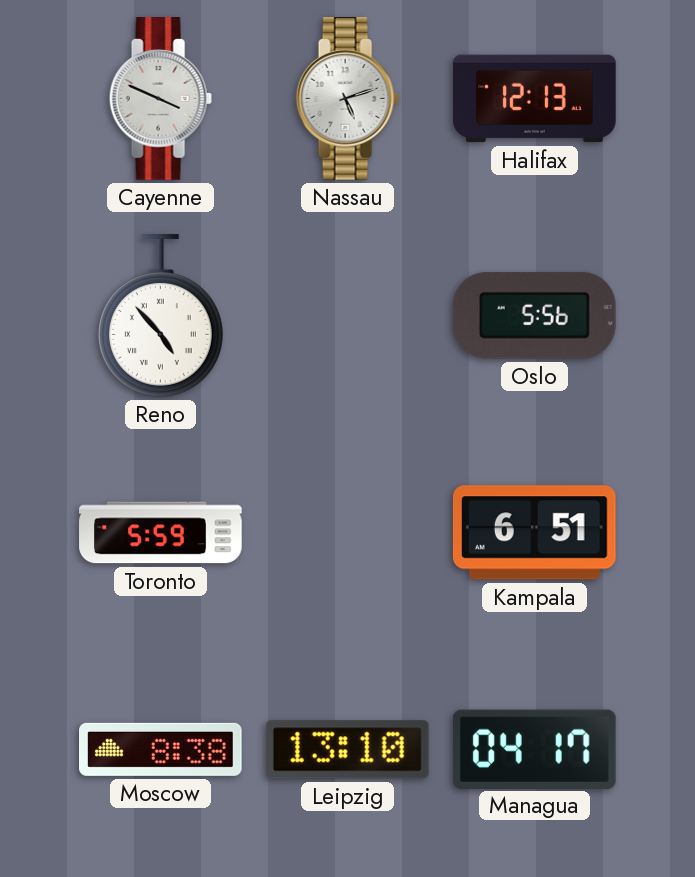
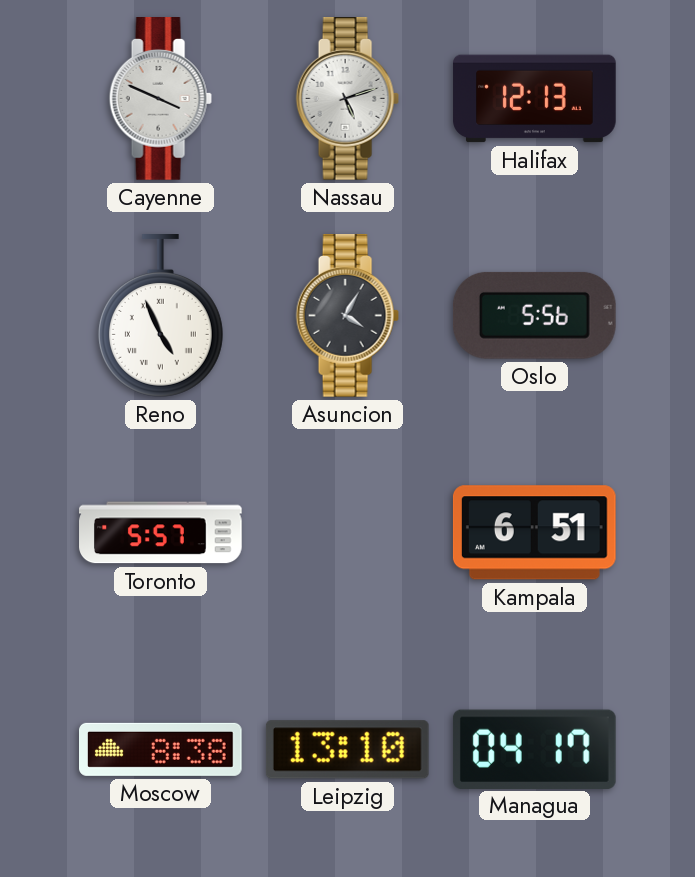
Reno: 4:53 -> 4:56
Asuncion: none -> 4:05
Toronto: 5:59 -> 5:57
